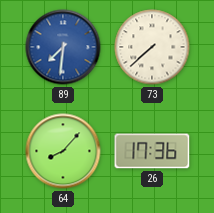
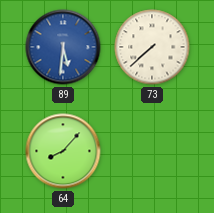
89: 7:31 -> 5:31
26: 17:36 -> none
